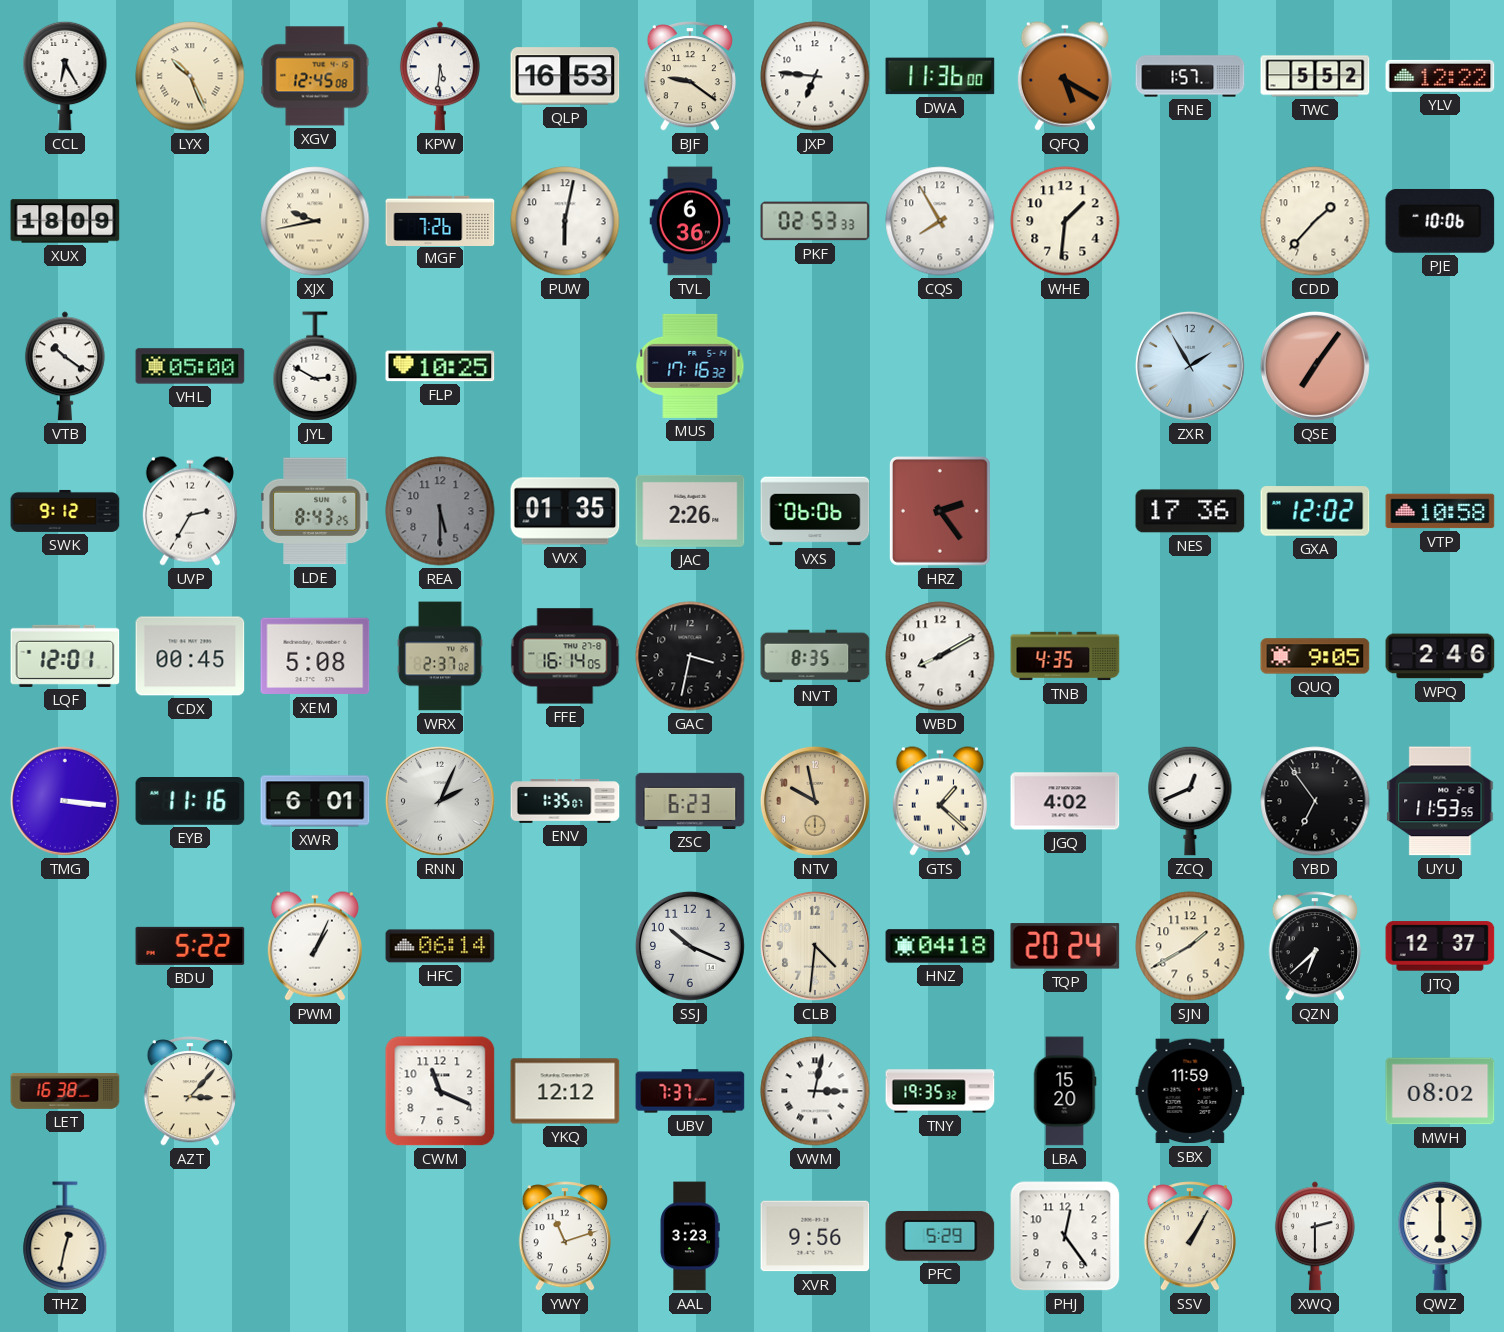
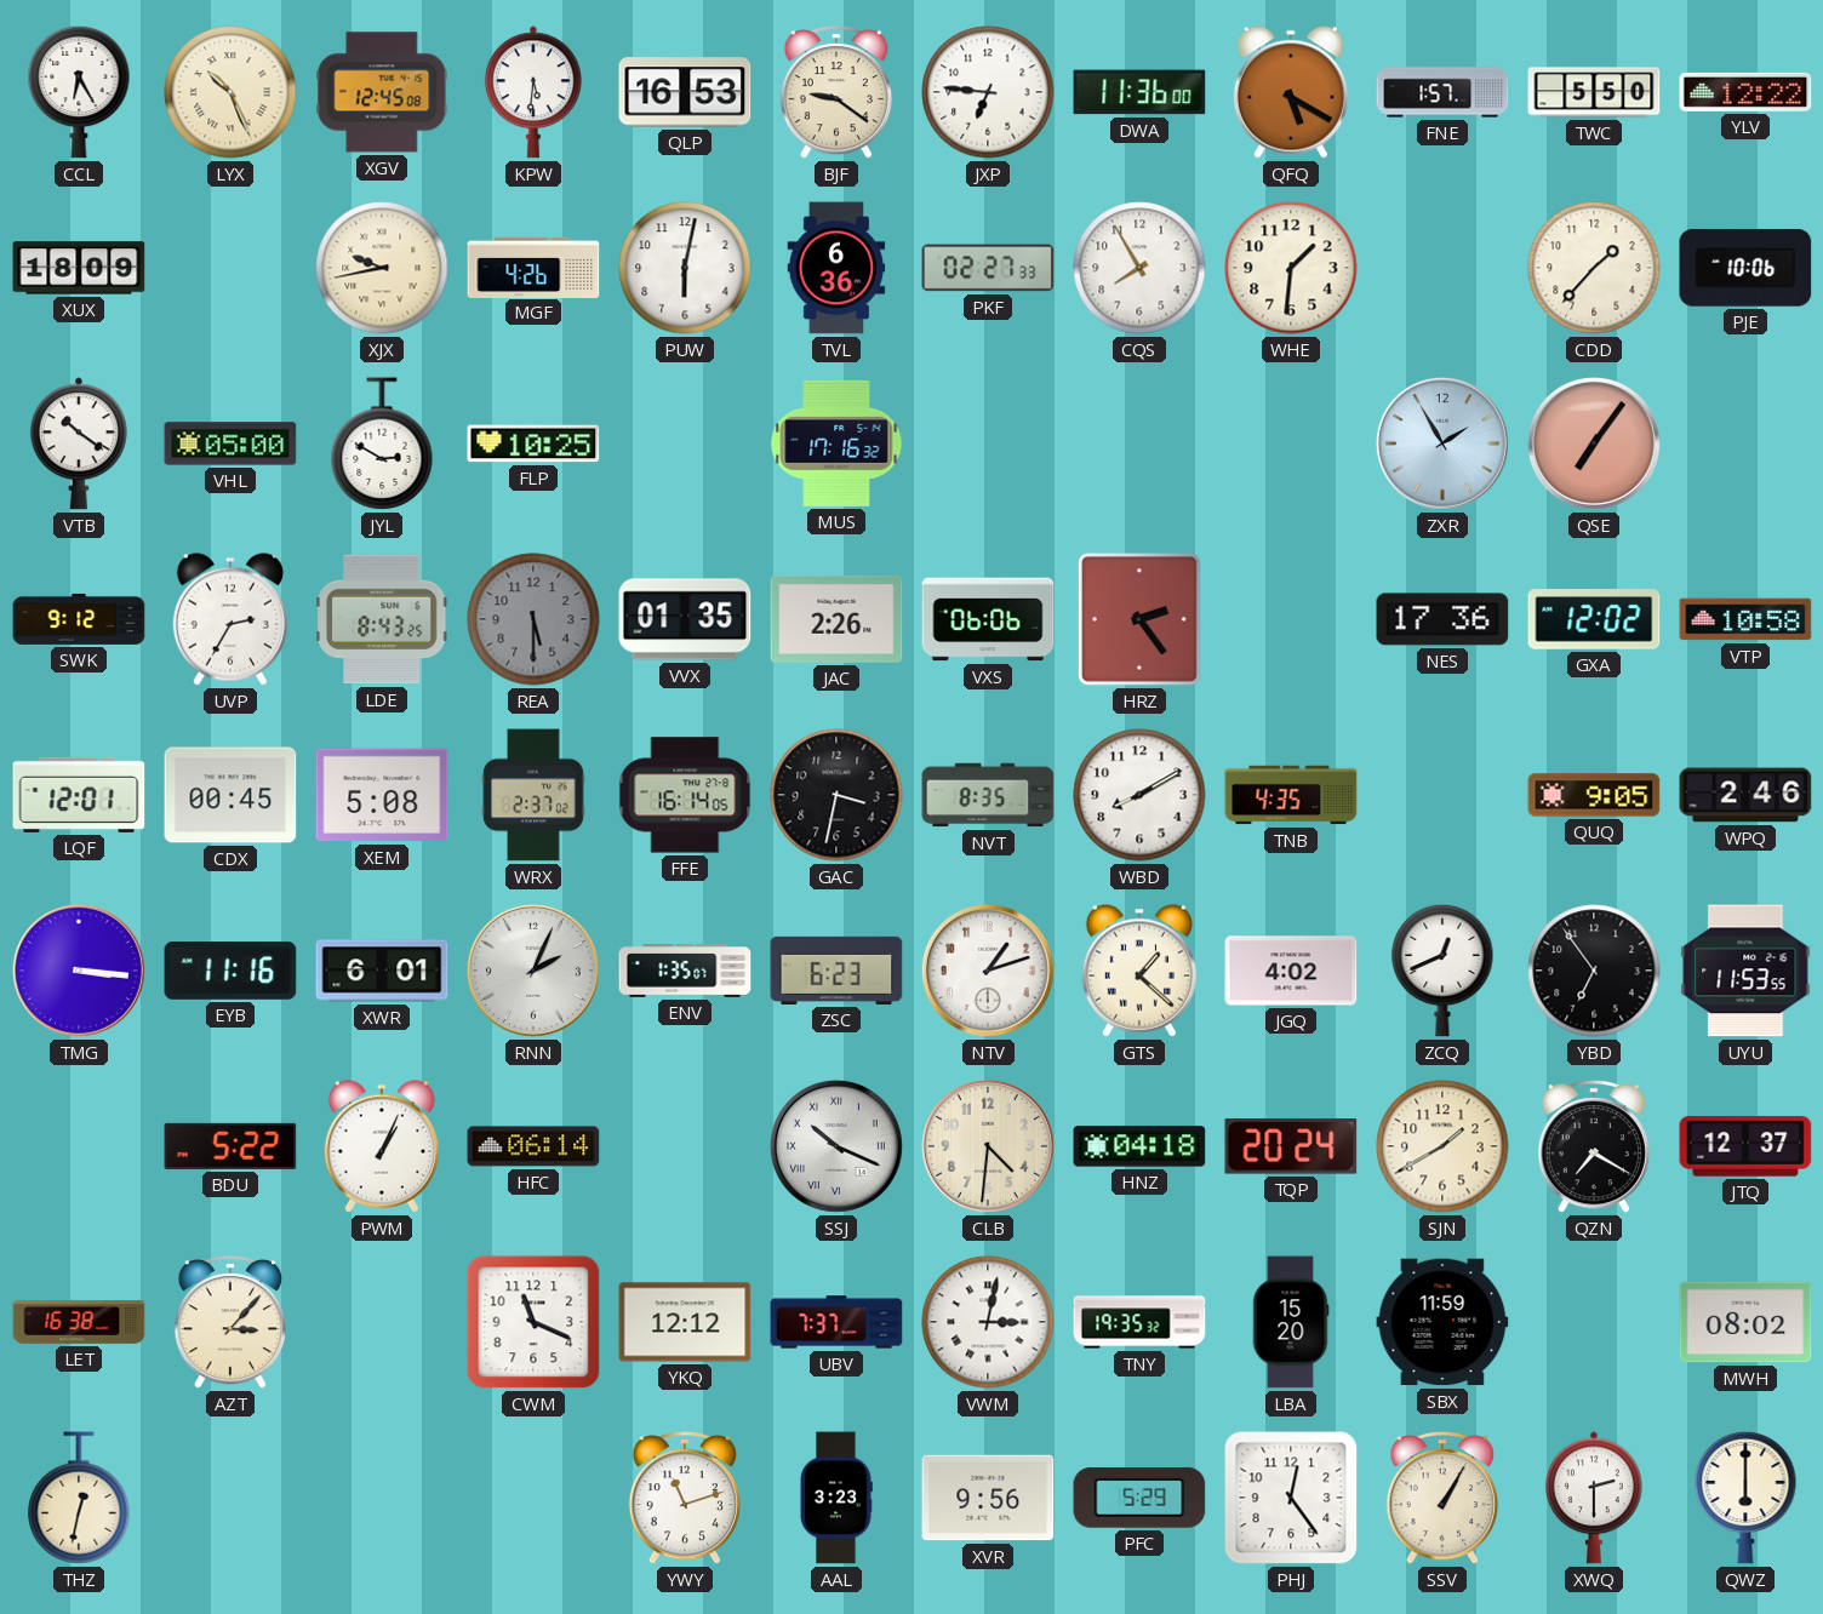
TWC: 5:52 -> 5:50
MGF: 7:26 -> 4:26
PKF: 02:53 -> 02:27
NTV: 9:58 -> 1:12
NTV dial: champagne -> white
SSJ numerals: Arabic -> Roman
QZN: 6:38 -> 7:20
